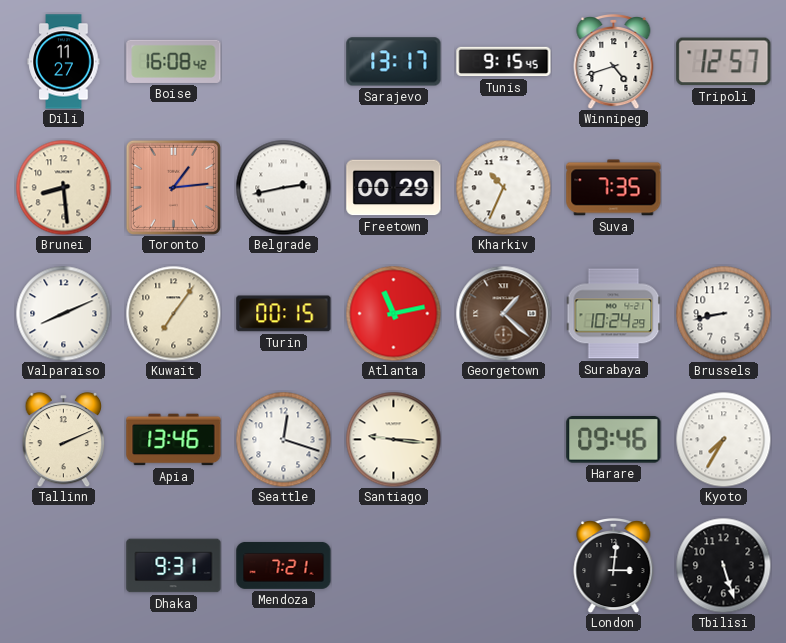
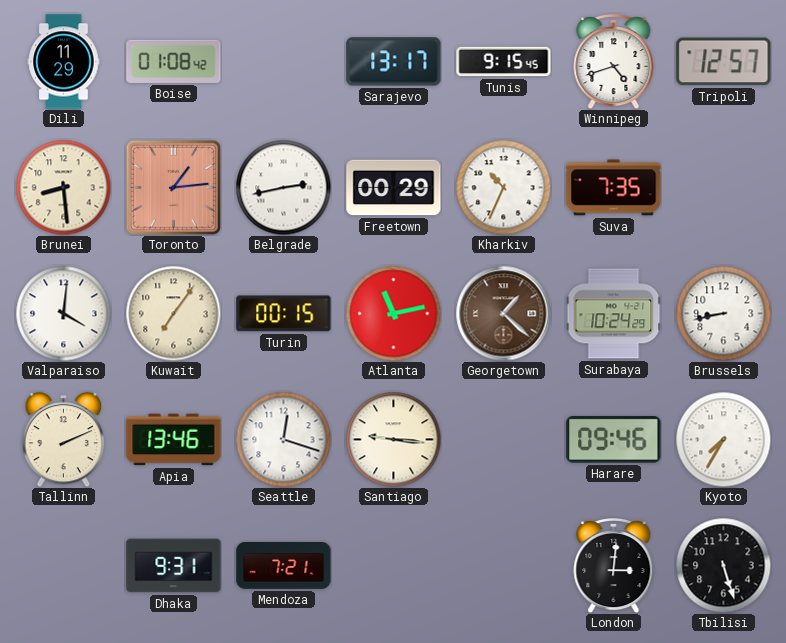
Dili: 11:27 -> 11:29
Boise: 16:08 -> 01:08
Valparaiso: 8:11 -> 4:01
